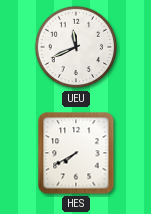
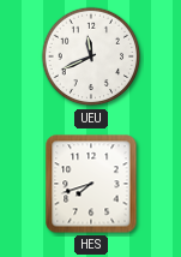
HES: 7:40 -> 7:42
